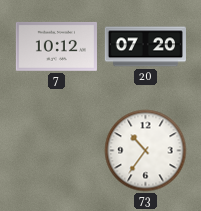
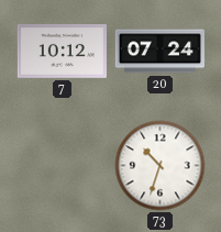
20: 07:20 -> 07:24
73: 10:36 -> 10:33
